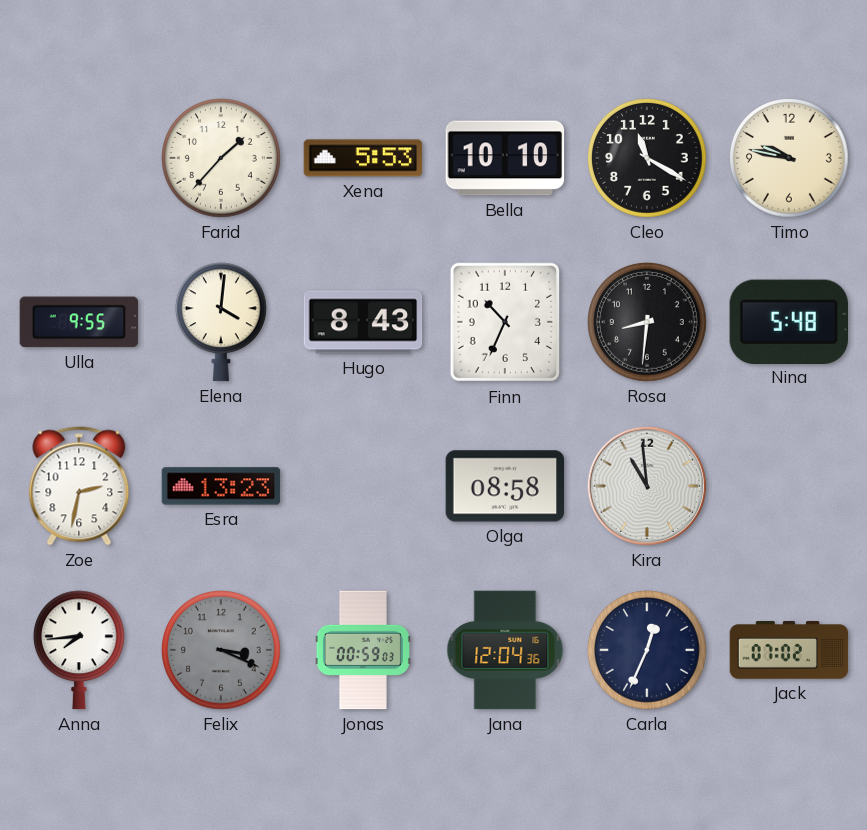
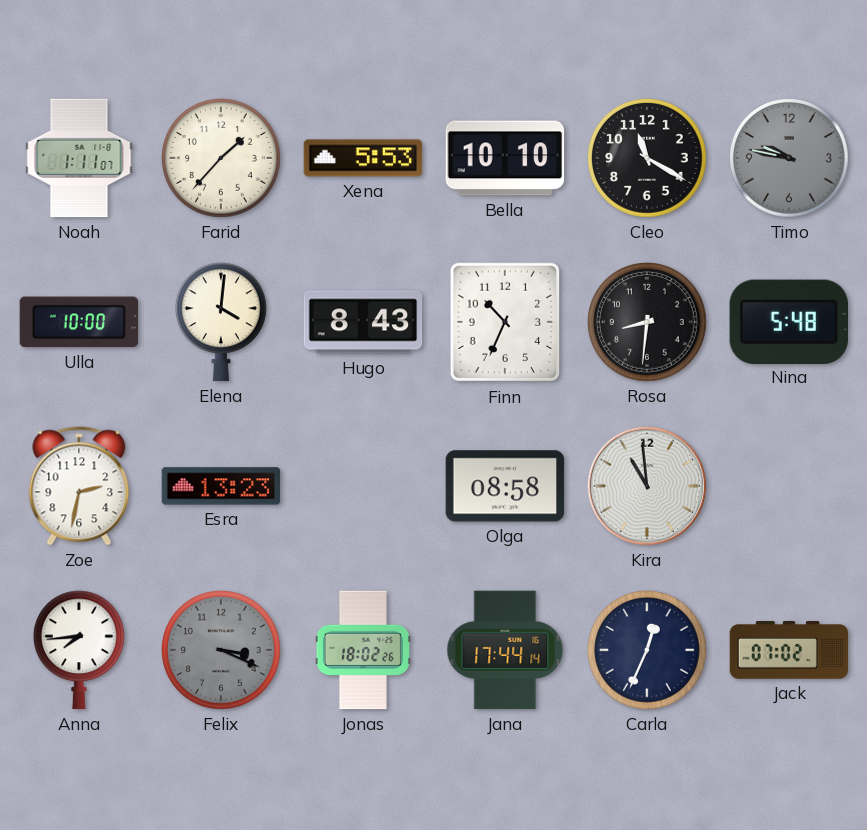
Noah: none -> 1:11
Timo dial: cream -> grey
Ulla: 9:55 -> 10:00
Jonas: 00:59 -> 18:02
Jana: 12:04 -> 17:44
